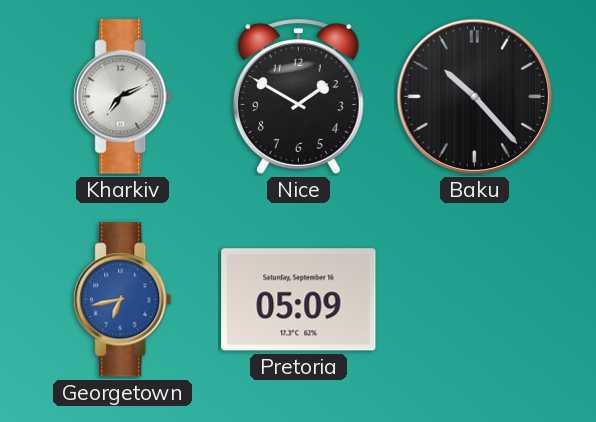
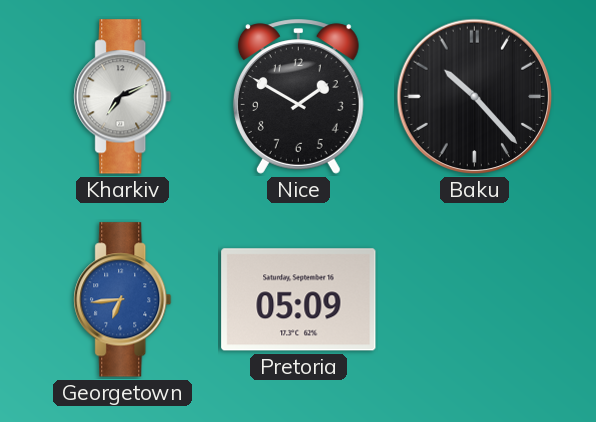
Georgetown: 6:43 -> 6:44
